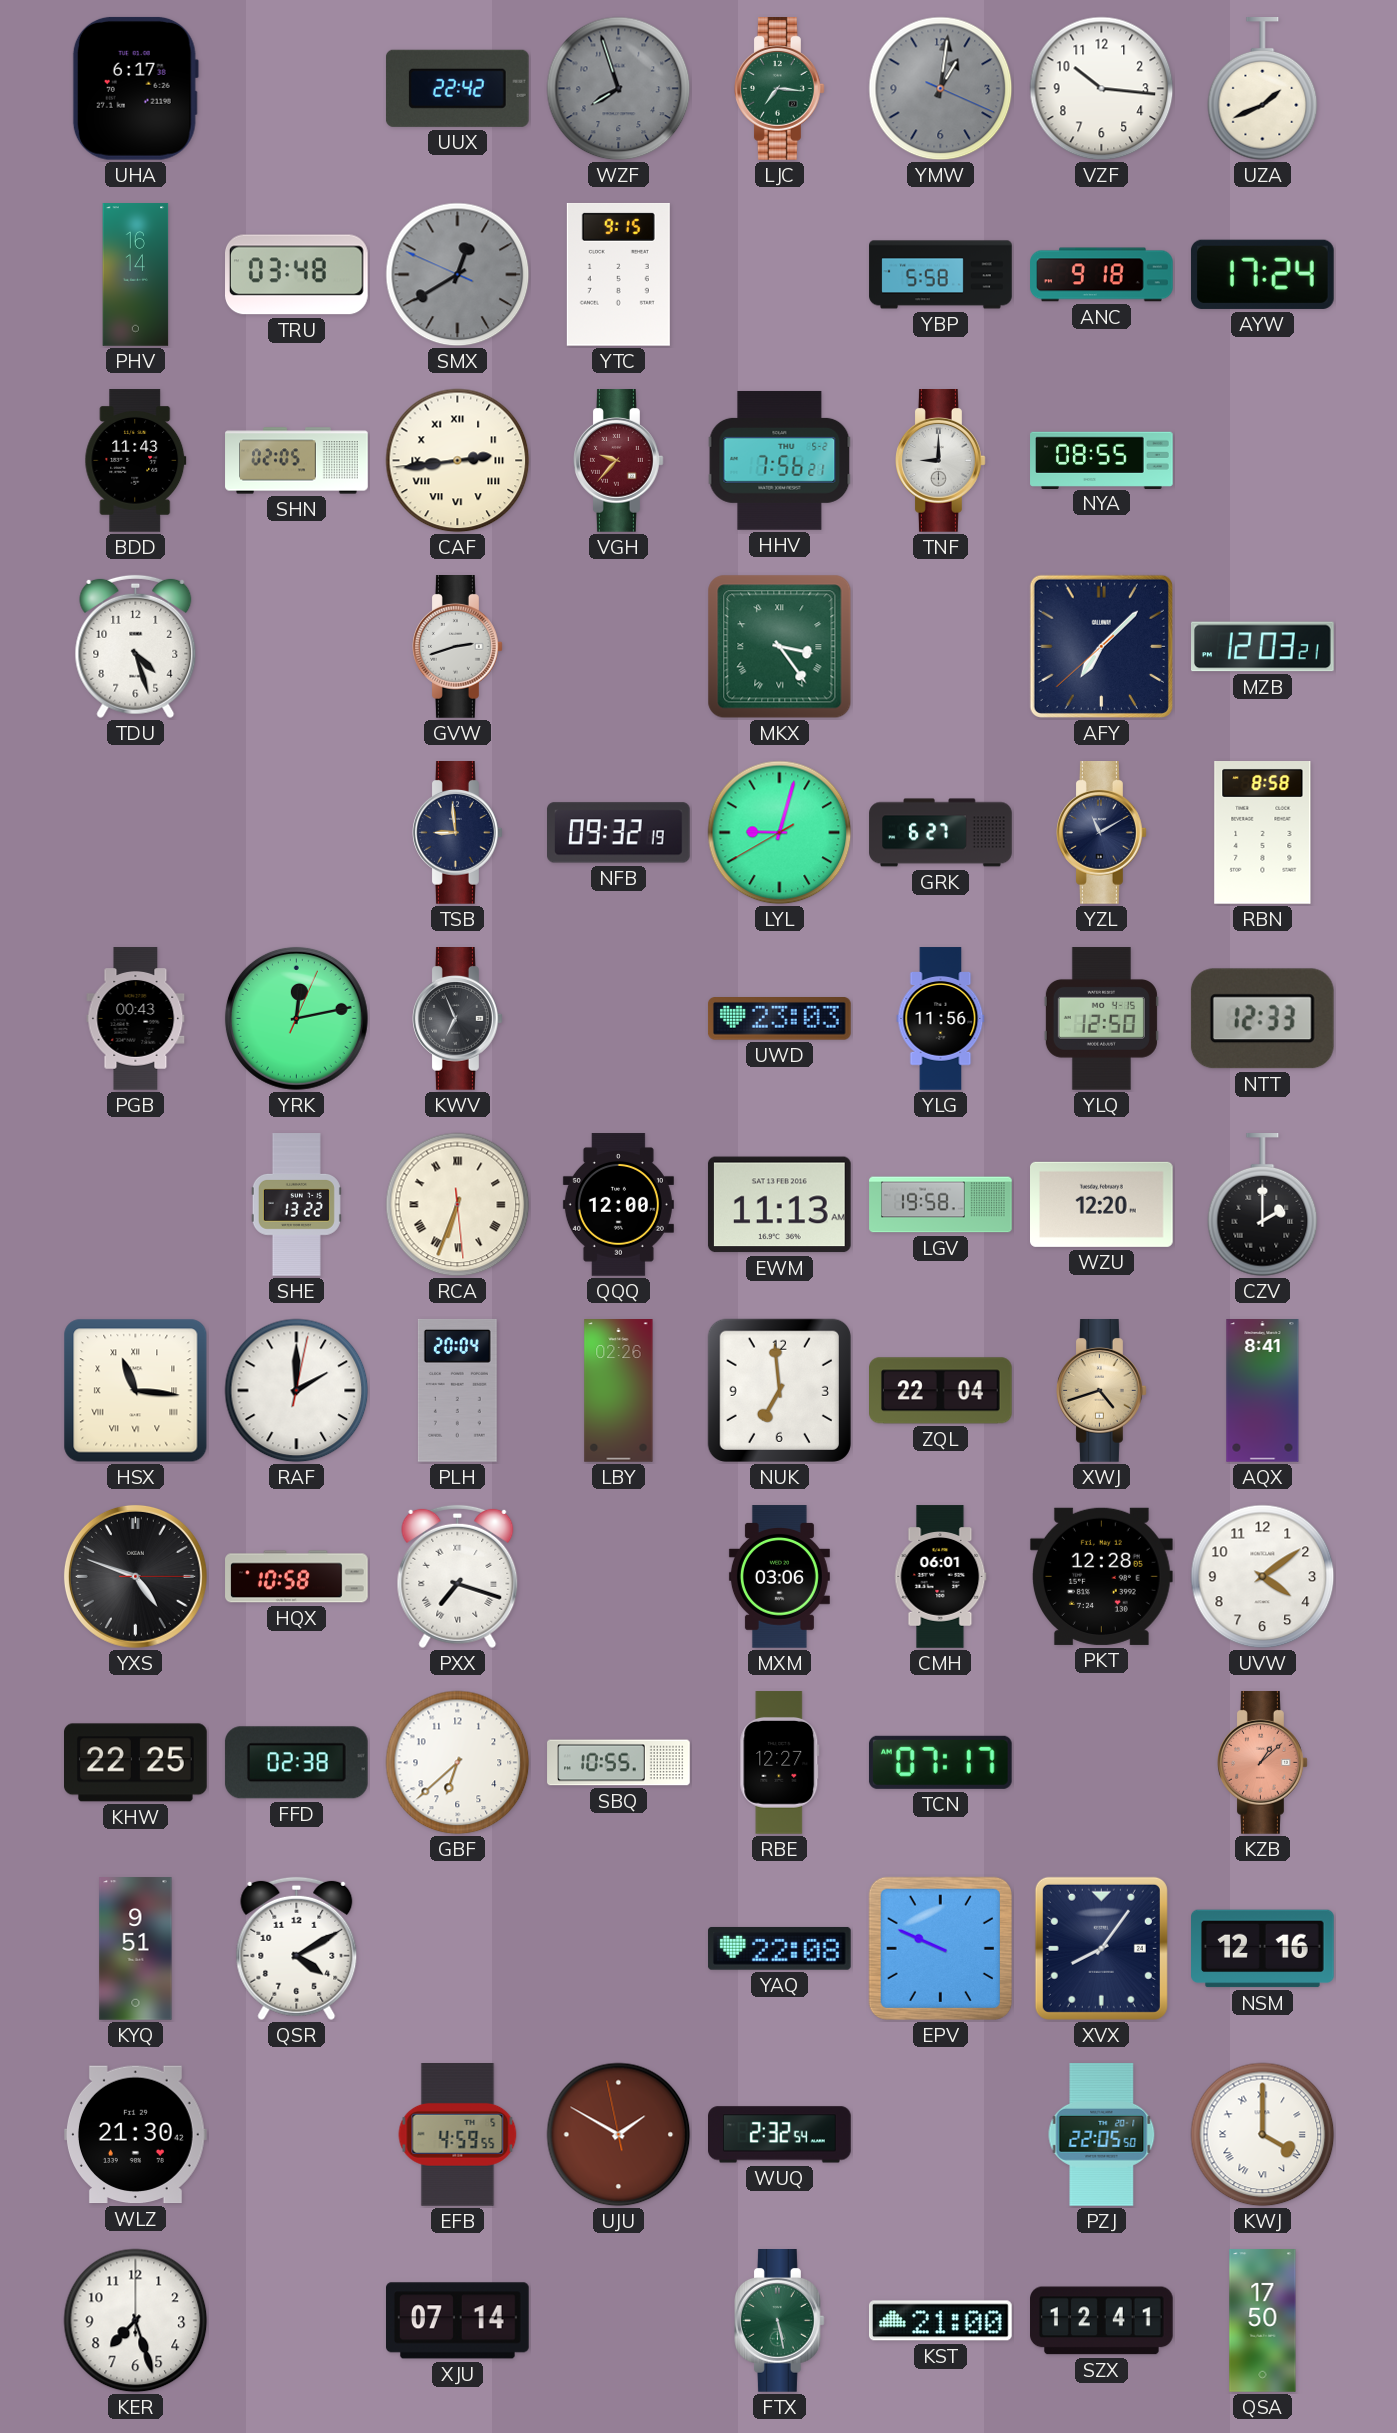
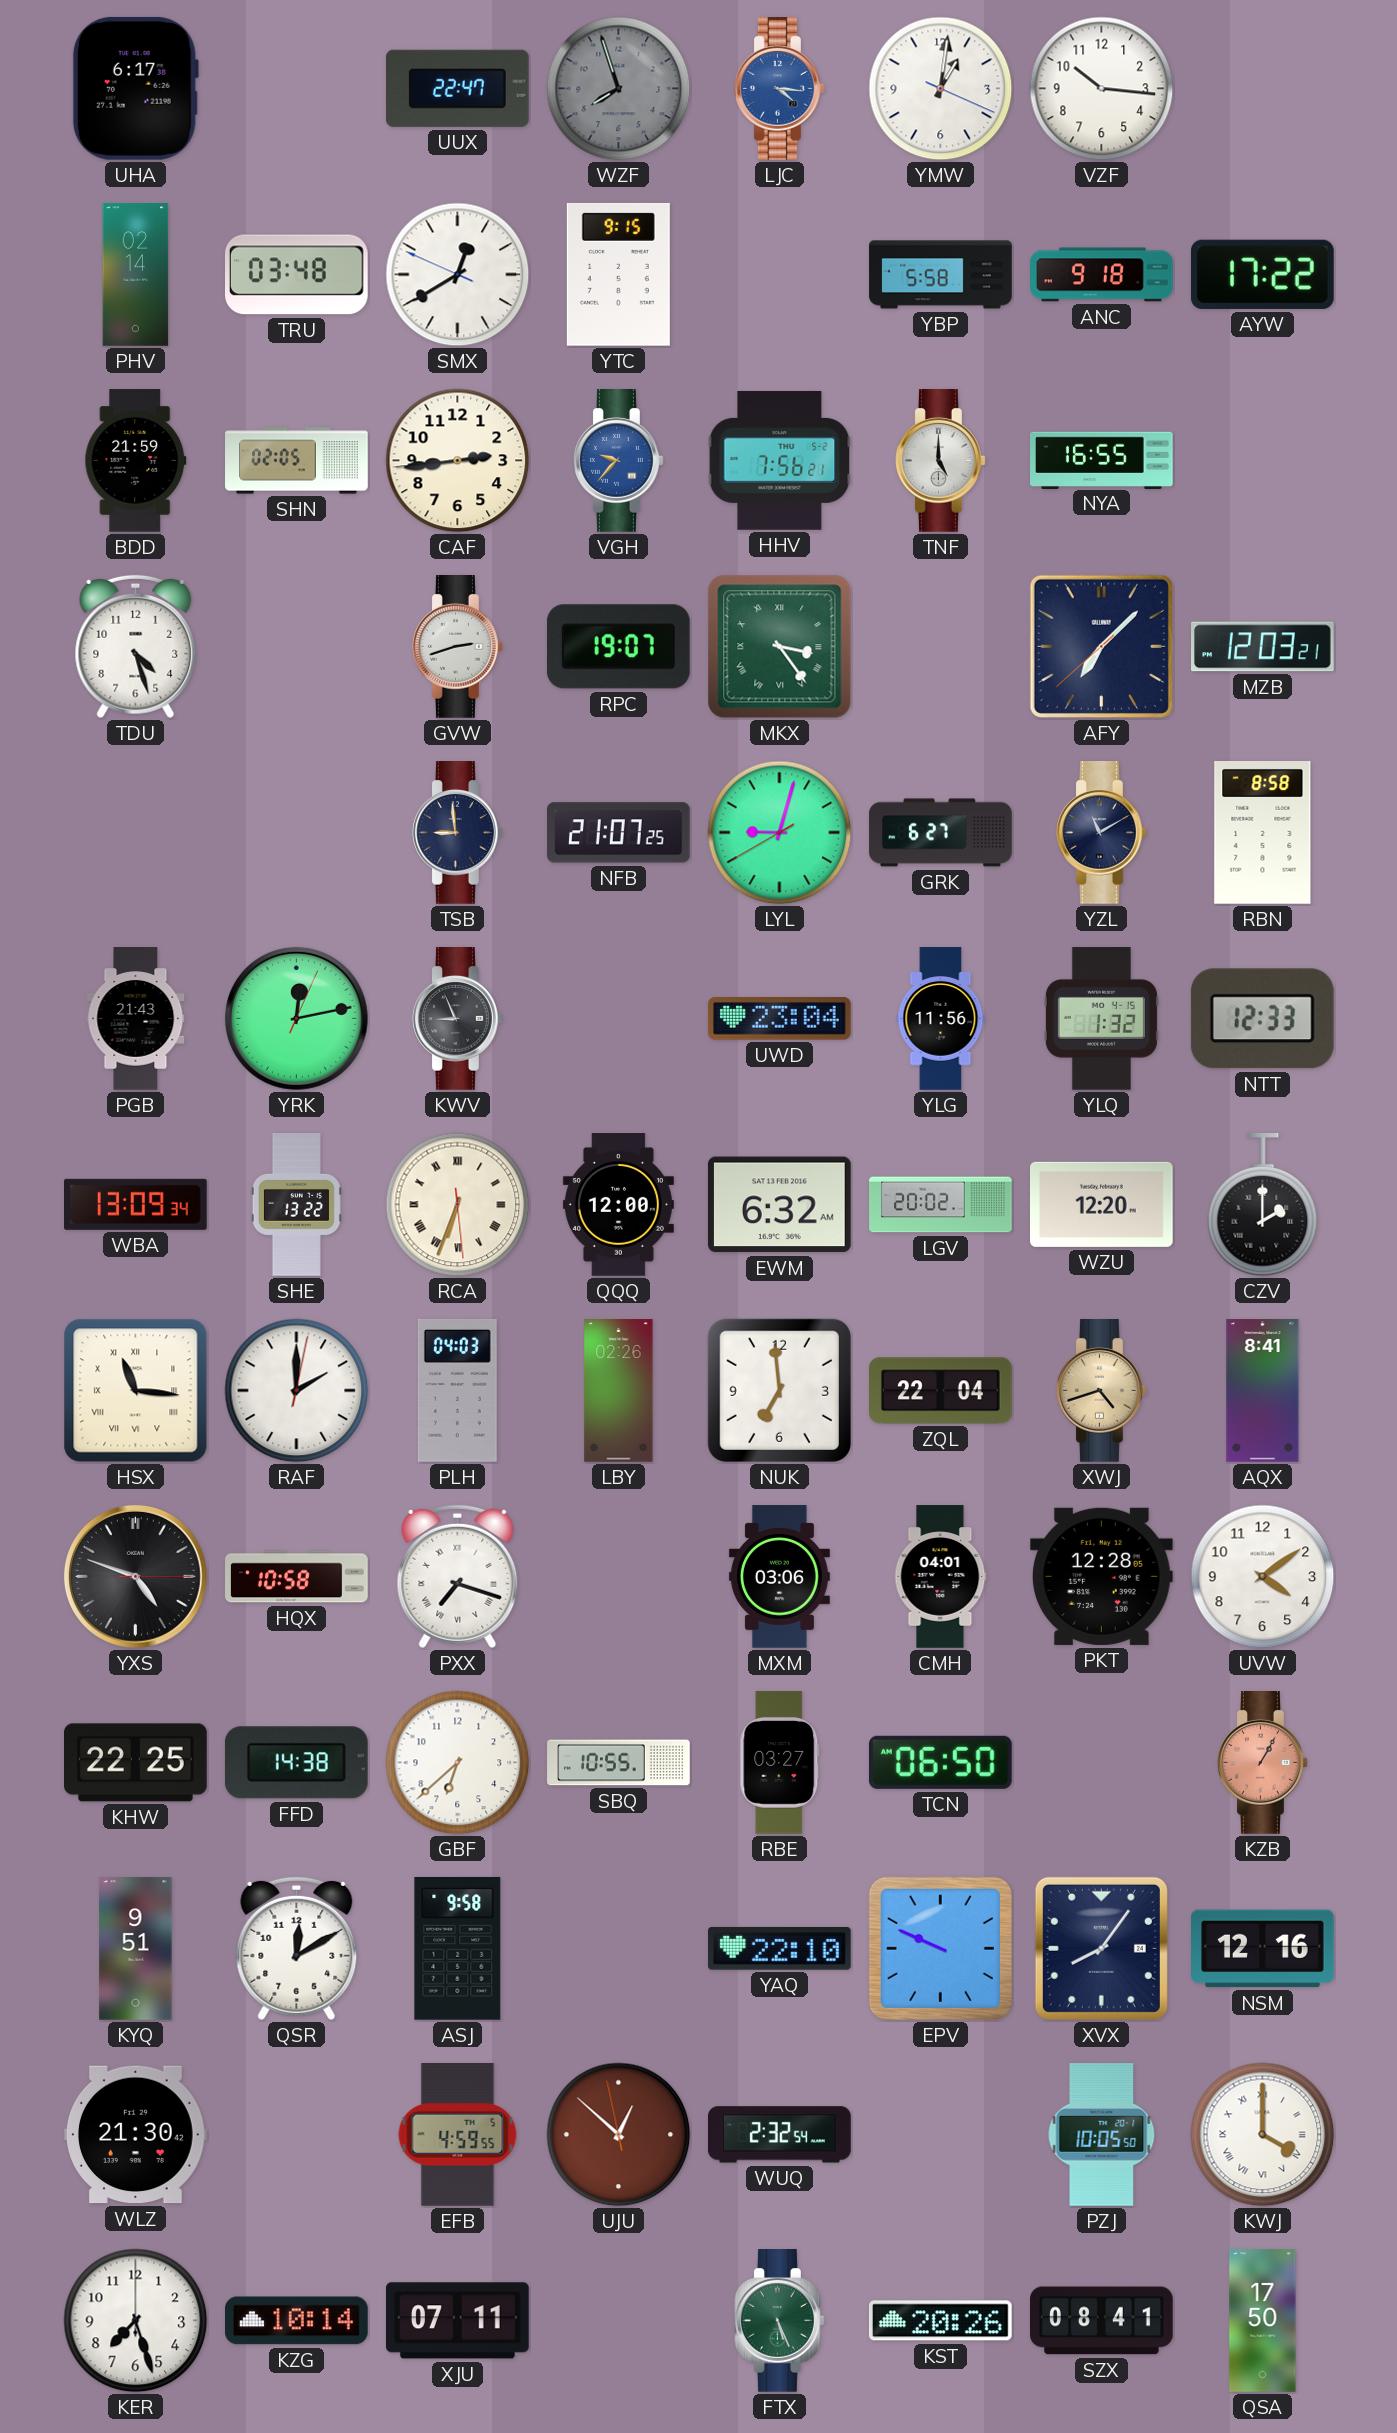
UUX: 22:42 -> 22:47
LJC: 7:16 -> 4:16
LJC dial: green -> blue
YMW dial: grey -> white
UZA: 1:41 -> none
PHV: 16:14 -> 02:14
SMX dial: grey -> white
AYW: 17:24 -> 17:22
BDD: 11:43 -> 21:59
CAF numerals: Roman -> Arabic
VGH dial: burgundy -> blue
TNF: 9:00 -> 5:00
NYA: 08:55 -> 16:55
RPC: none -> 19:07
NFB: 09:32 -> 21:07
PGB: 00:43 -> 21:43
KWV: 6:56 -> 8:56
UWD: 23:03 -> 23:04
YLQ: 12:50 -> 1:32
WBA: none -> 13:09
EWM: 11:13 -> 6:32
LGV: 19:58 -> 20:02
PLH: 20:04 -> 04:03
CMH: 06:01 -> 04:01
FFD: 02:38 -> 14:38
RBE: 12:27 -> 03:27
TCN: 07:17 -> 06:50
KZB: 1:08 -> 1:05
QSR: 4:10 -> 12:10
ASJ: none -> 9:58
YAQ: 22:08 -> 22:10
UJU: 1:49 -> 12:51
PZJ: 22:05 -> 10:05
KZG: none -> 10:14
XJU: 07:14 -> 07:11
FTX: 5:28 -> 5:26
KST: 21:00 -> 20:26
SZX: 12:41 -> 08:41
